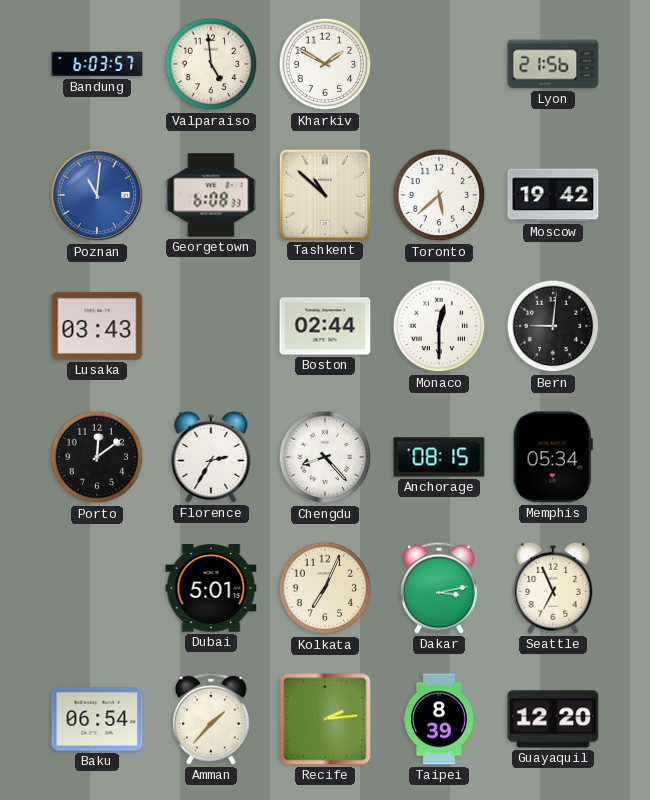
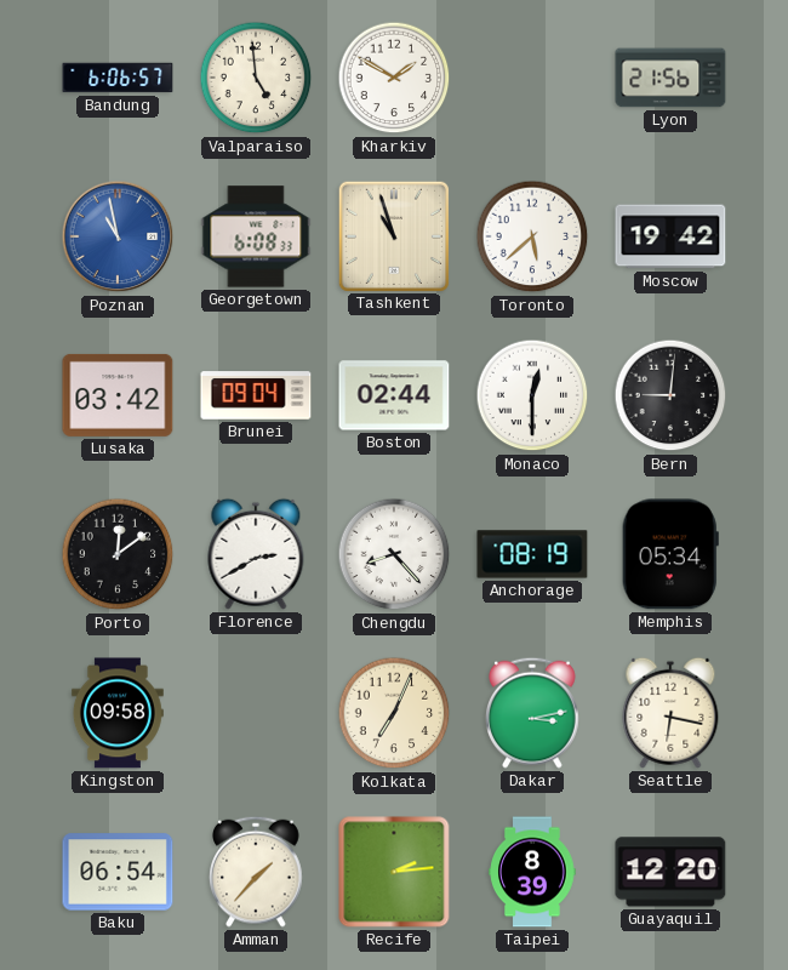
Bandung: 6:03 -> 6:06
Poznan: 11:01 -> 10:58
Tashkent: 10:52 -> 10:57
Lusaka: 03:43 -> 03:42
Brunei: none -> 09:04
Florence: 2:35 -> 2:40
Anchorage: 08:15 -> 08:19
Kingston: none -> 09:58
Dubai: 5:01 -> none
Seattle: 6:56 -> 6:17
